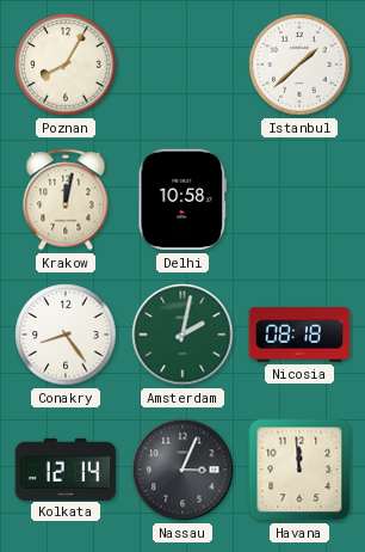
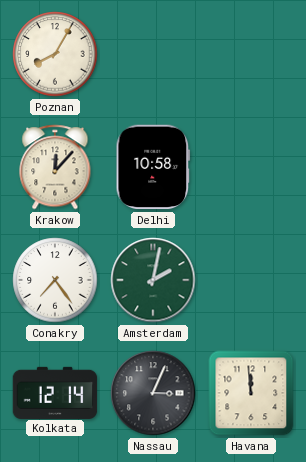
Istanbul: 1:38 -> none
Krakow: 12:02 -> 12:07
Conakry: 8:24 -> 7:24
Nicosia: 08:18 -> none
